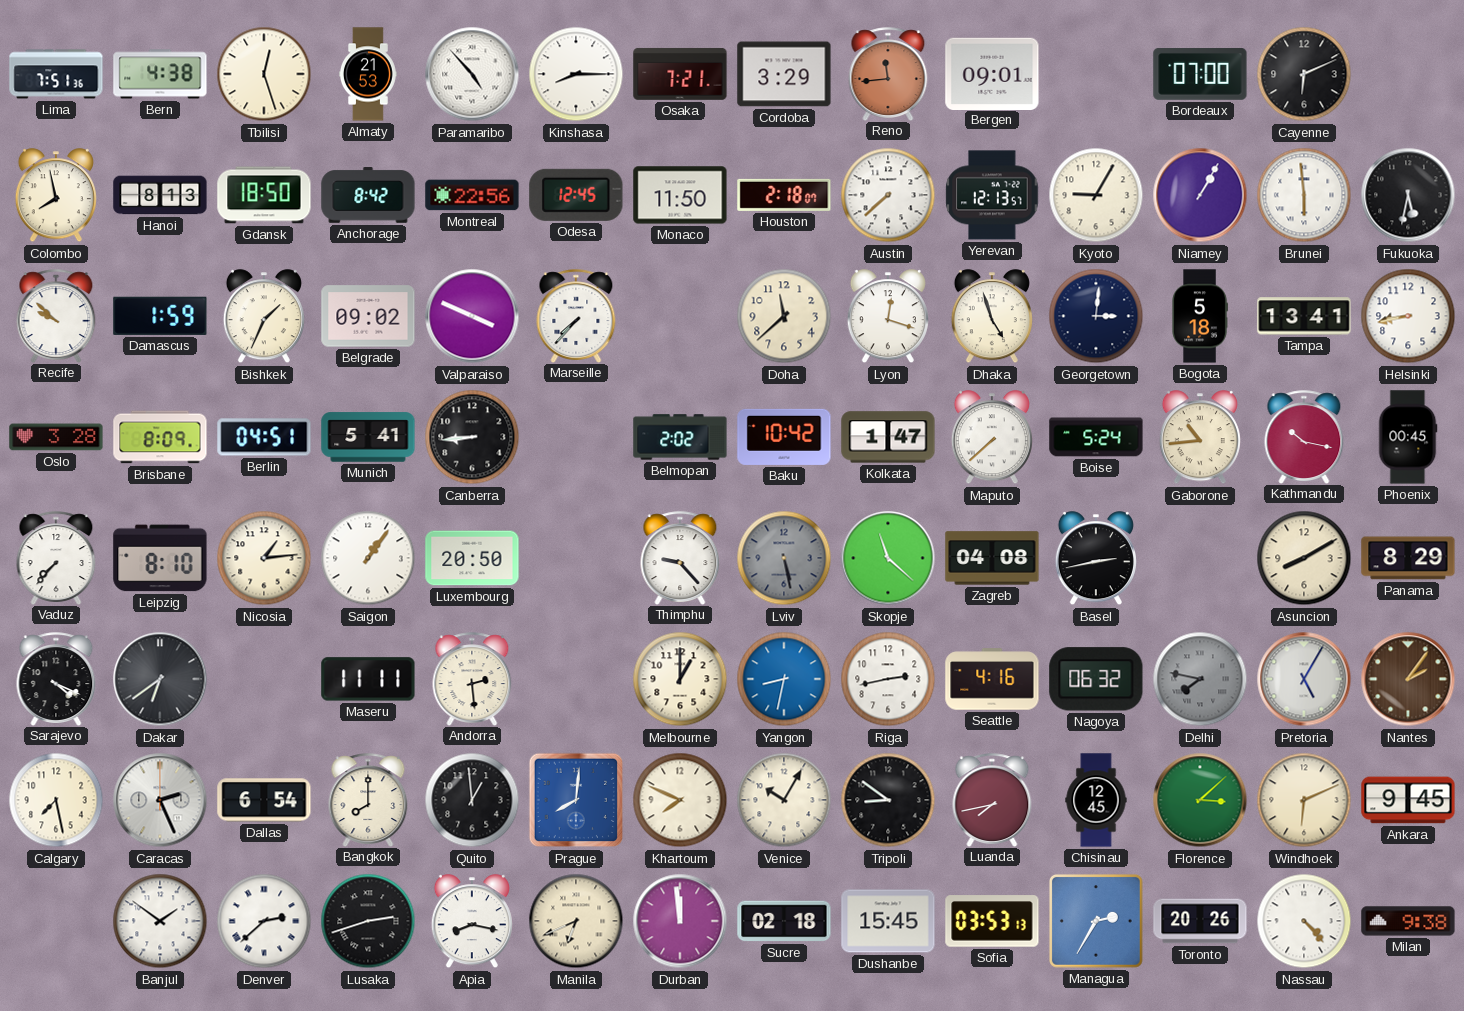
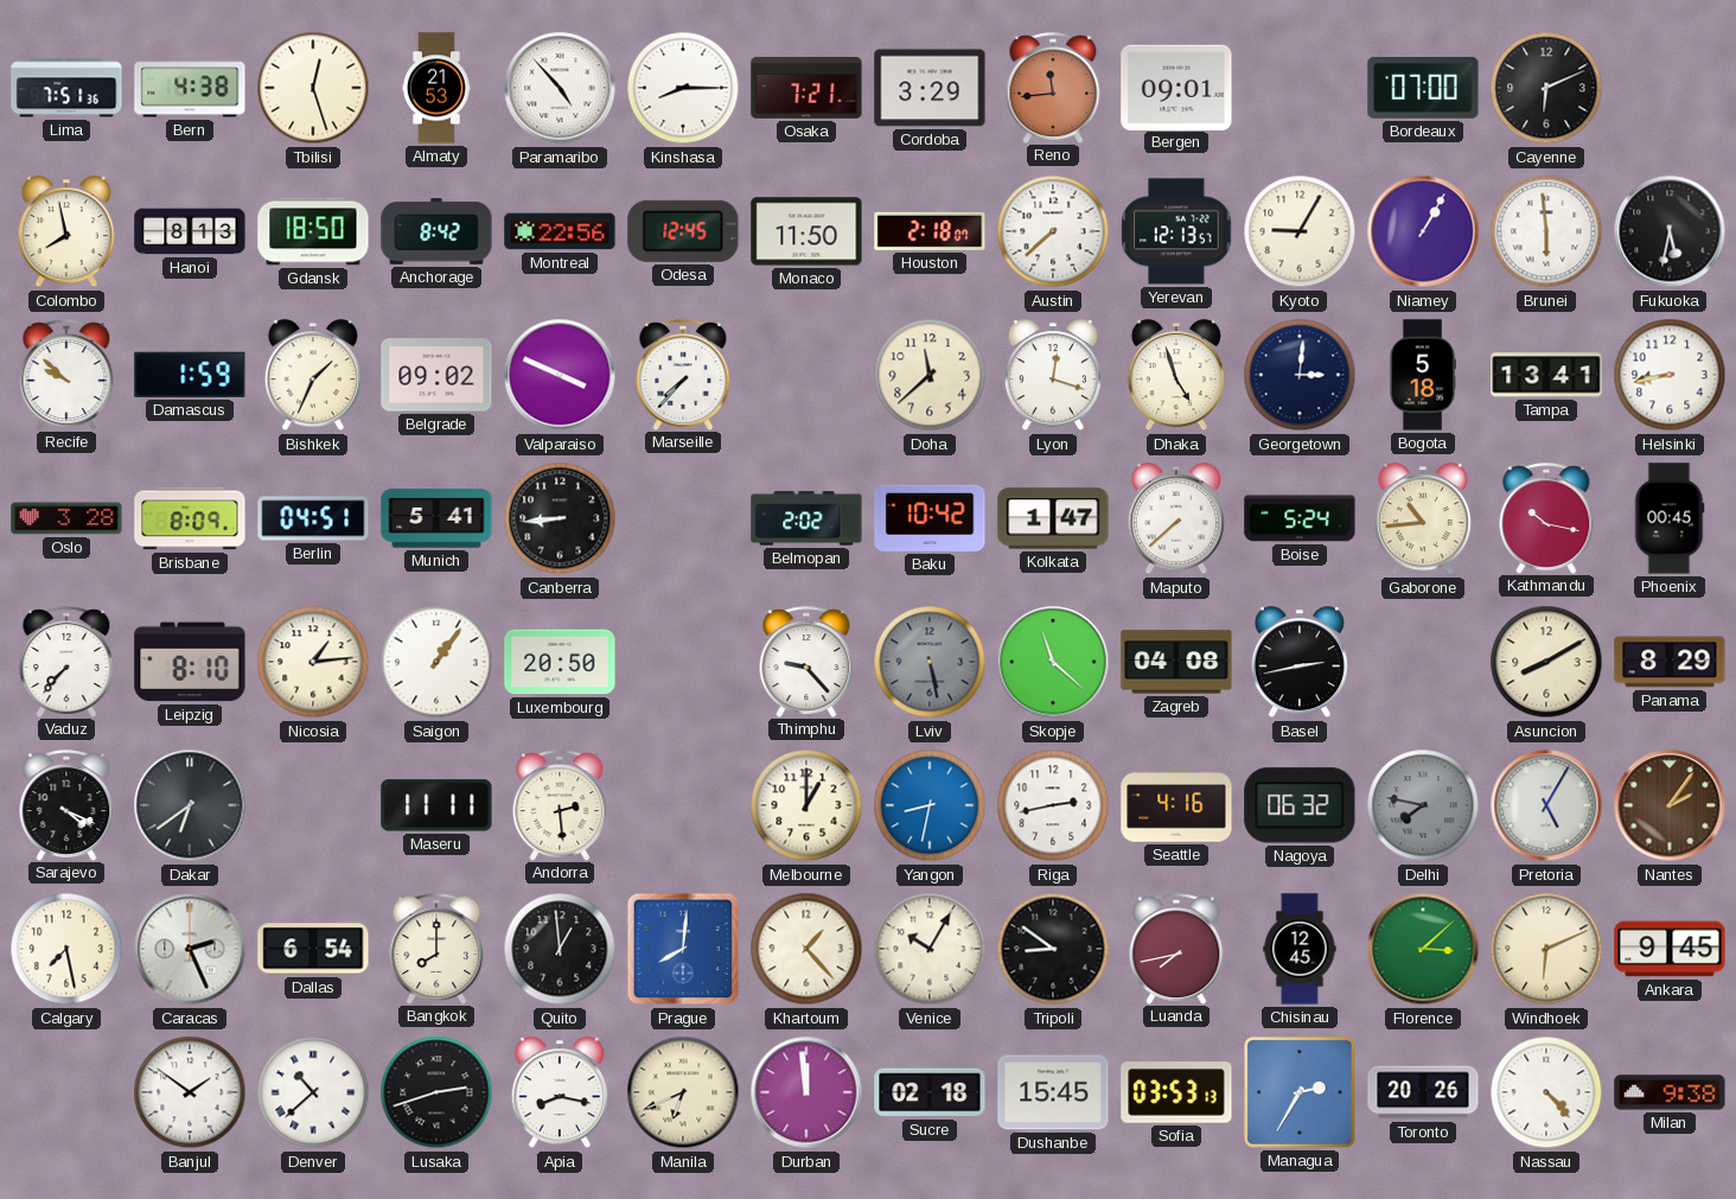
Khartoum: 7:49 -> 1:23
Denver: 2:38 -> 10:38
